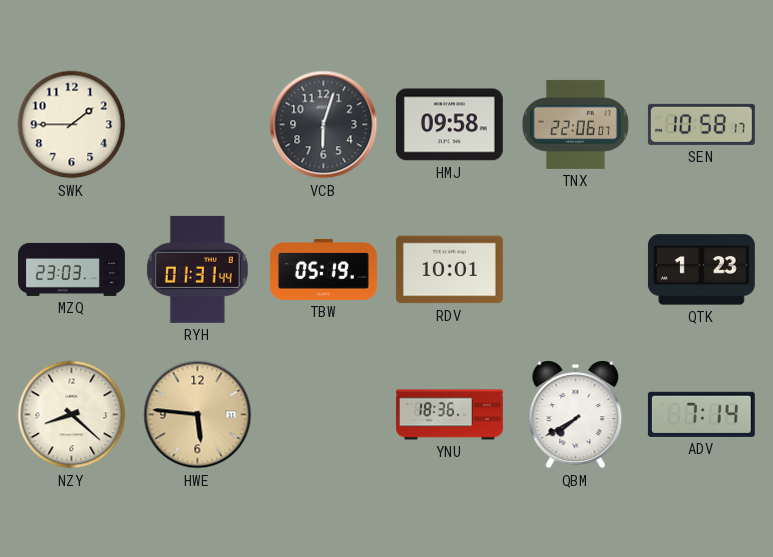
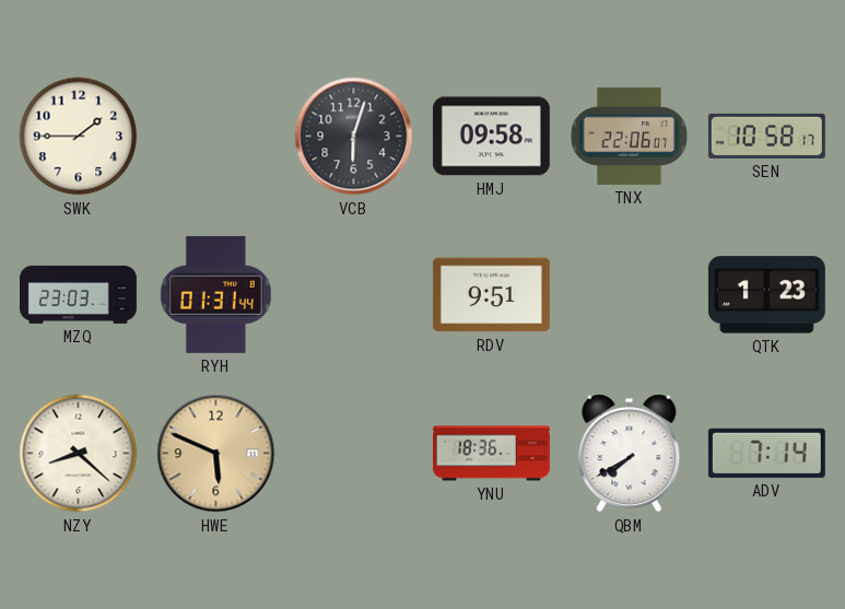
TBW: 05:19 -> none
RDV: 10:01 -> 9:51
HWE: 5:46 -> 5:49
